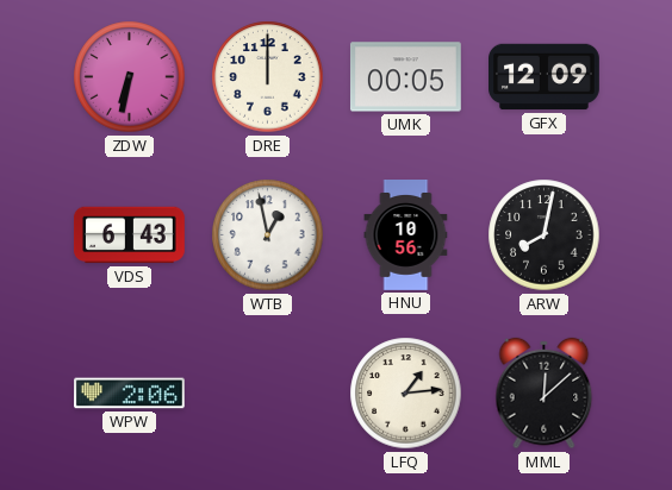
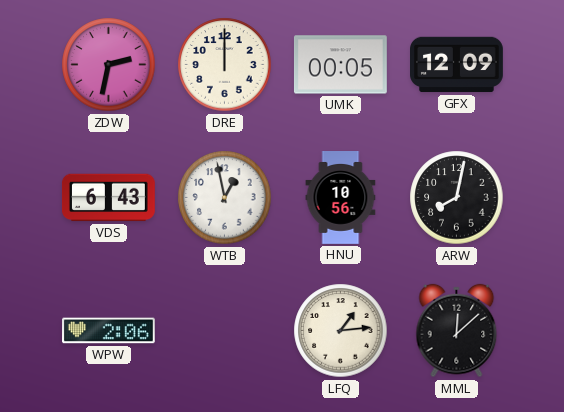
ZDW: 6:32 -> 2:32
